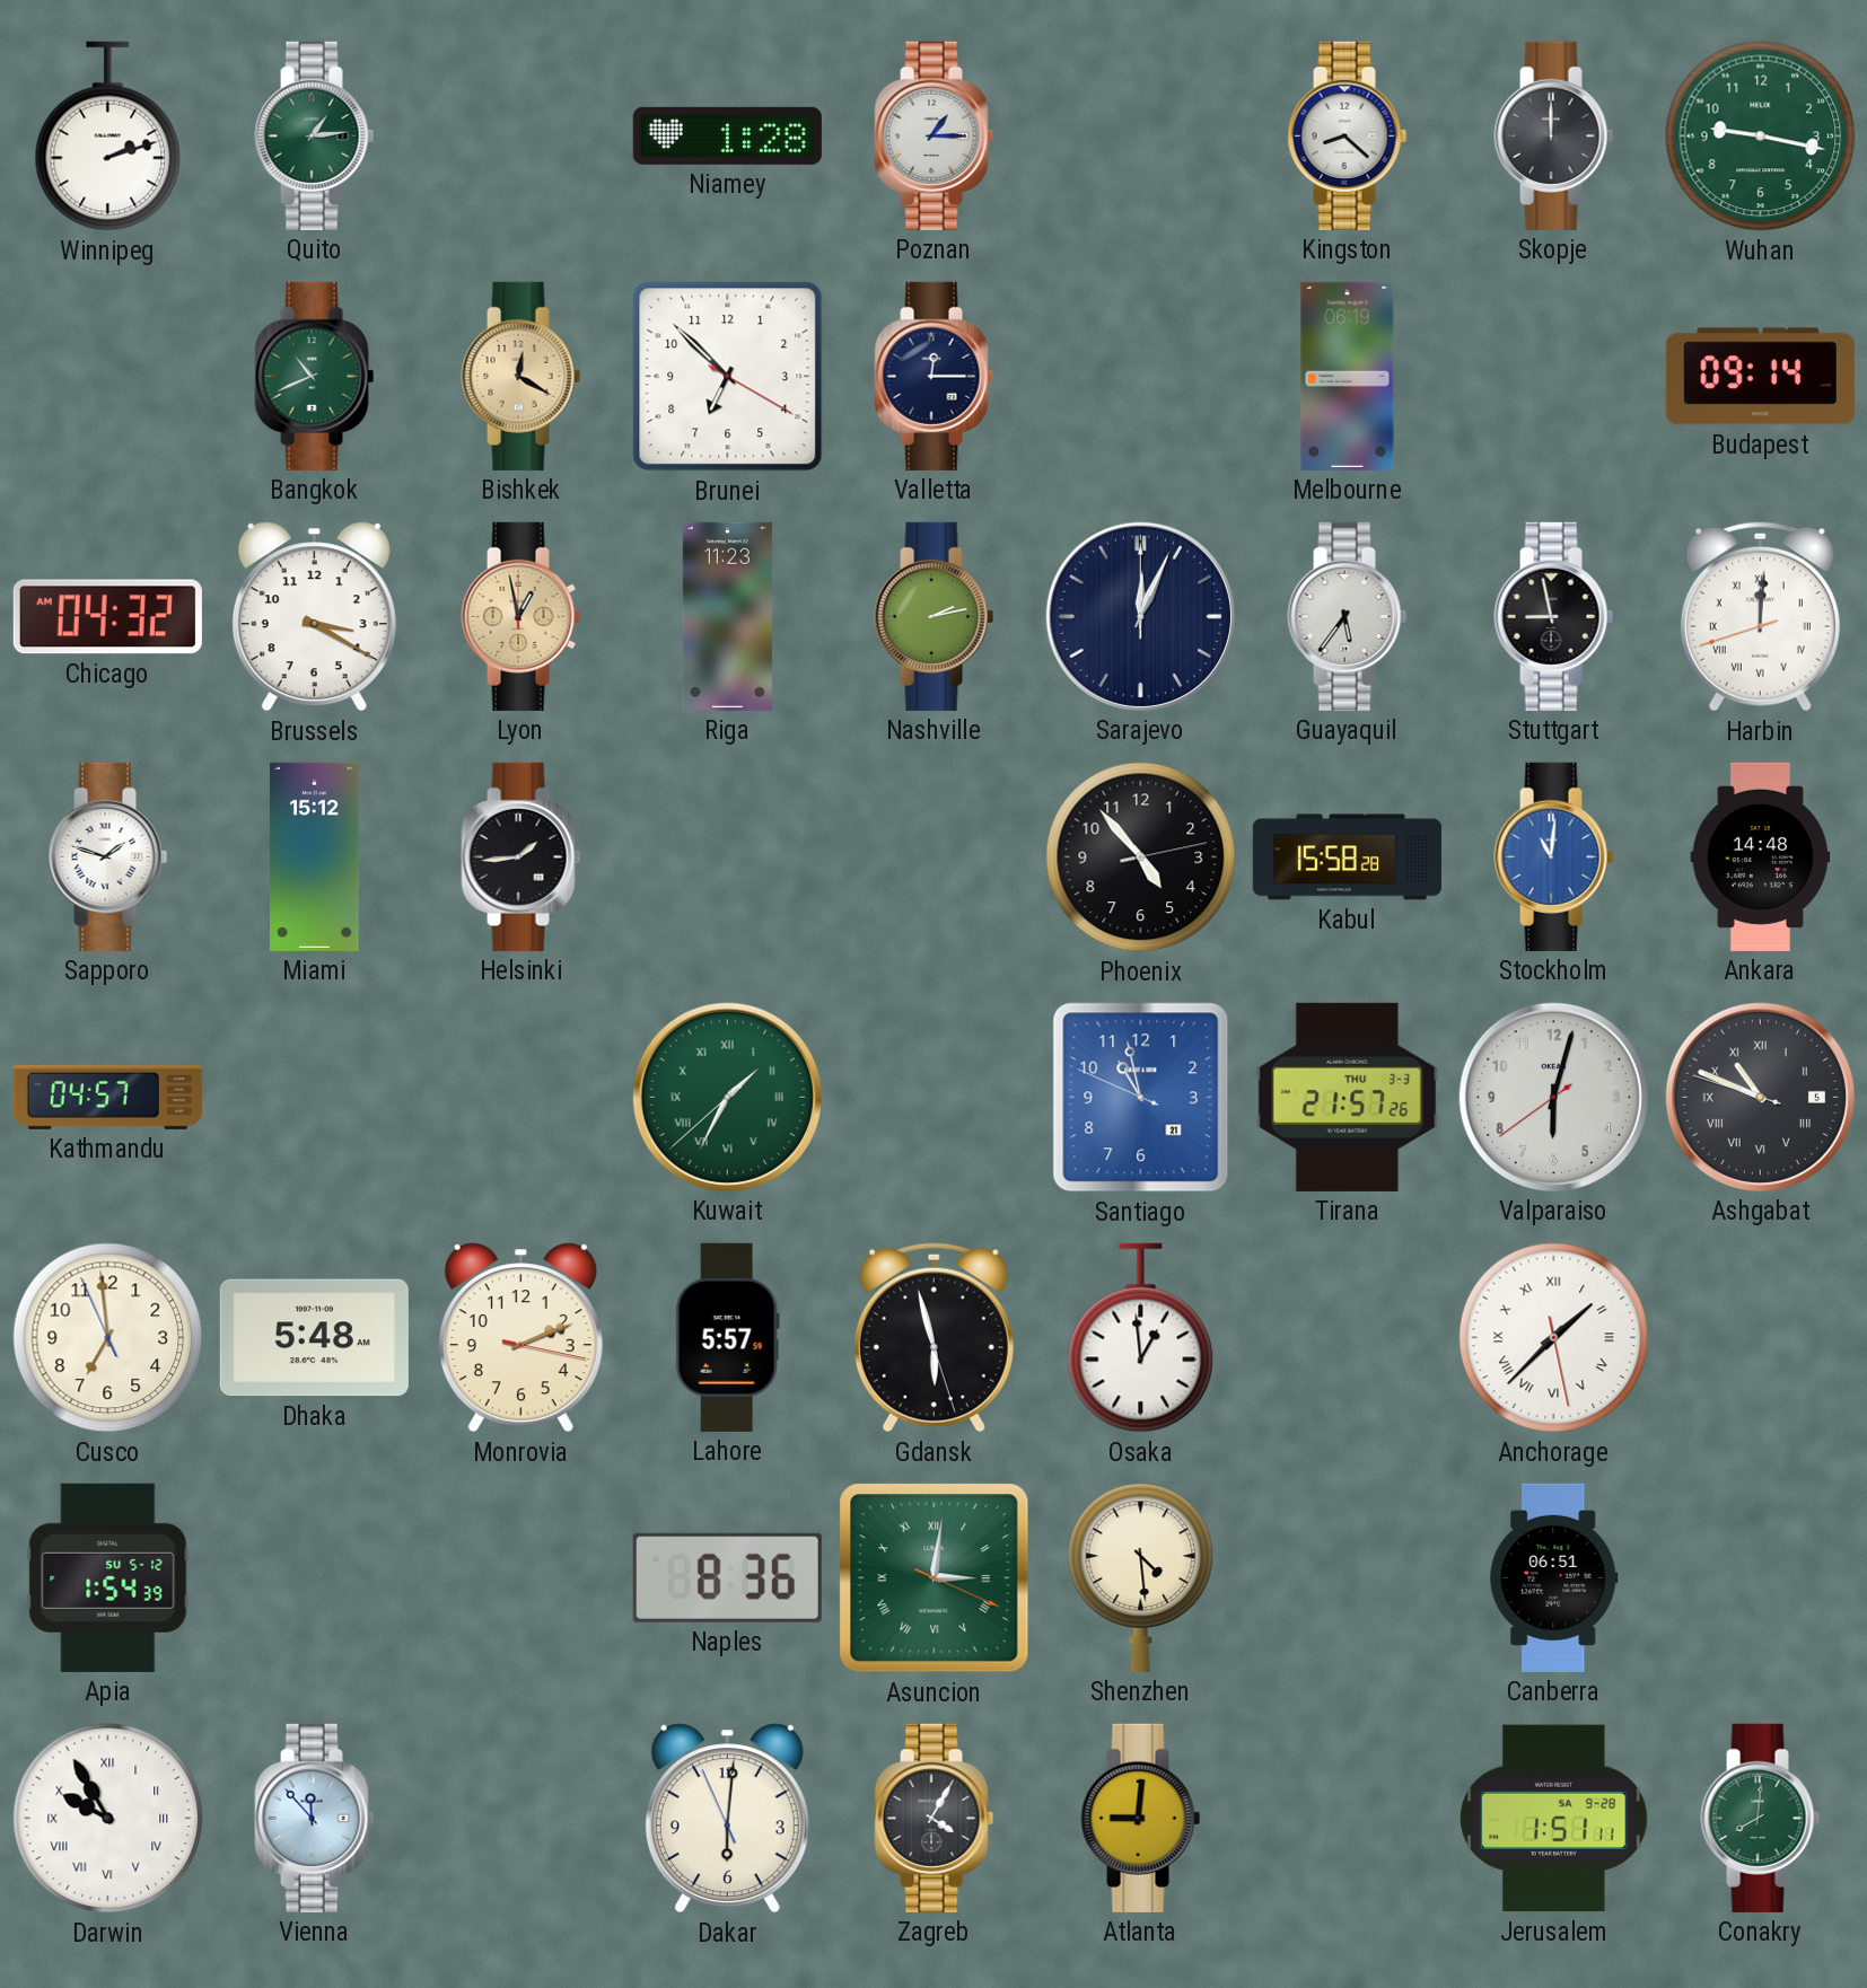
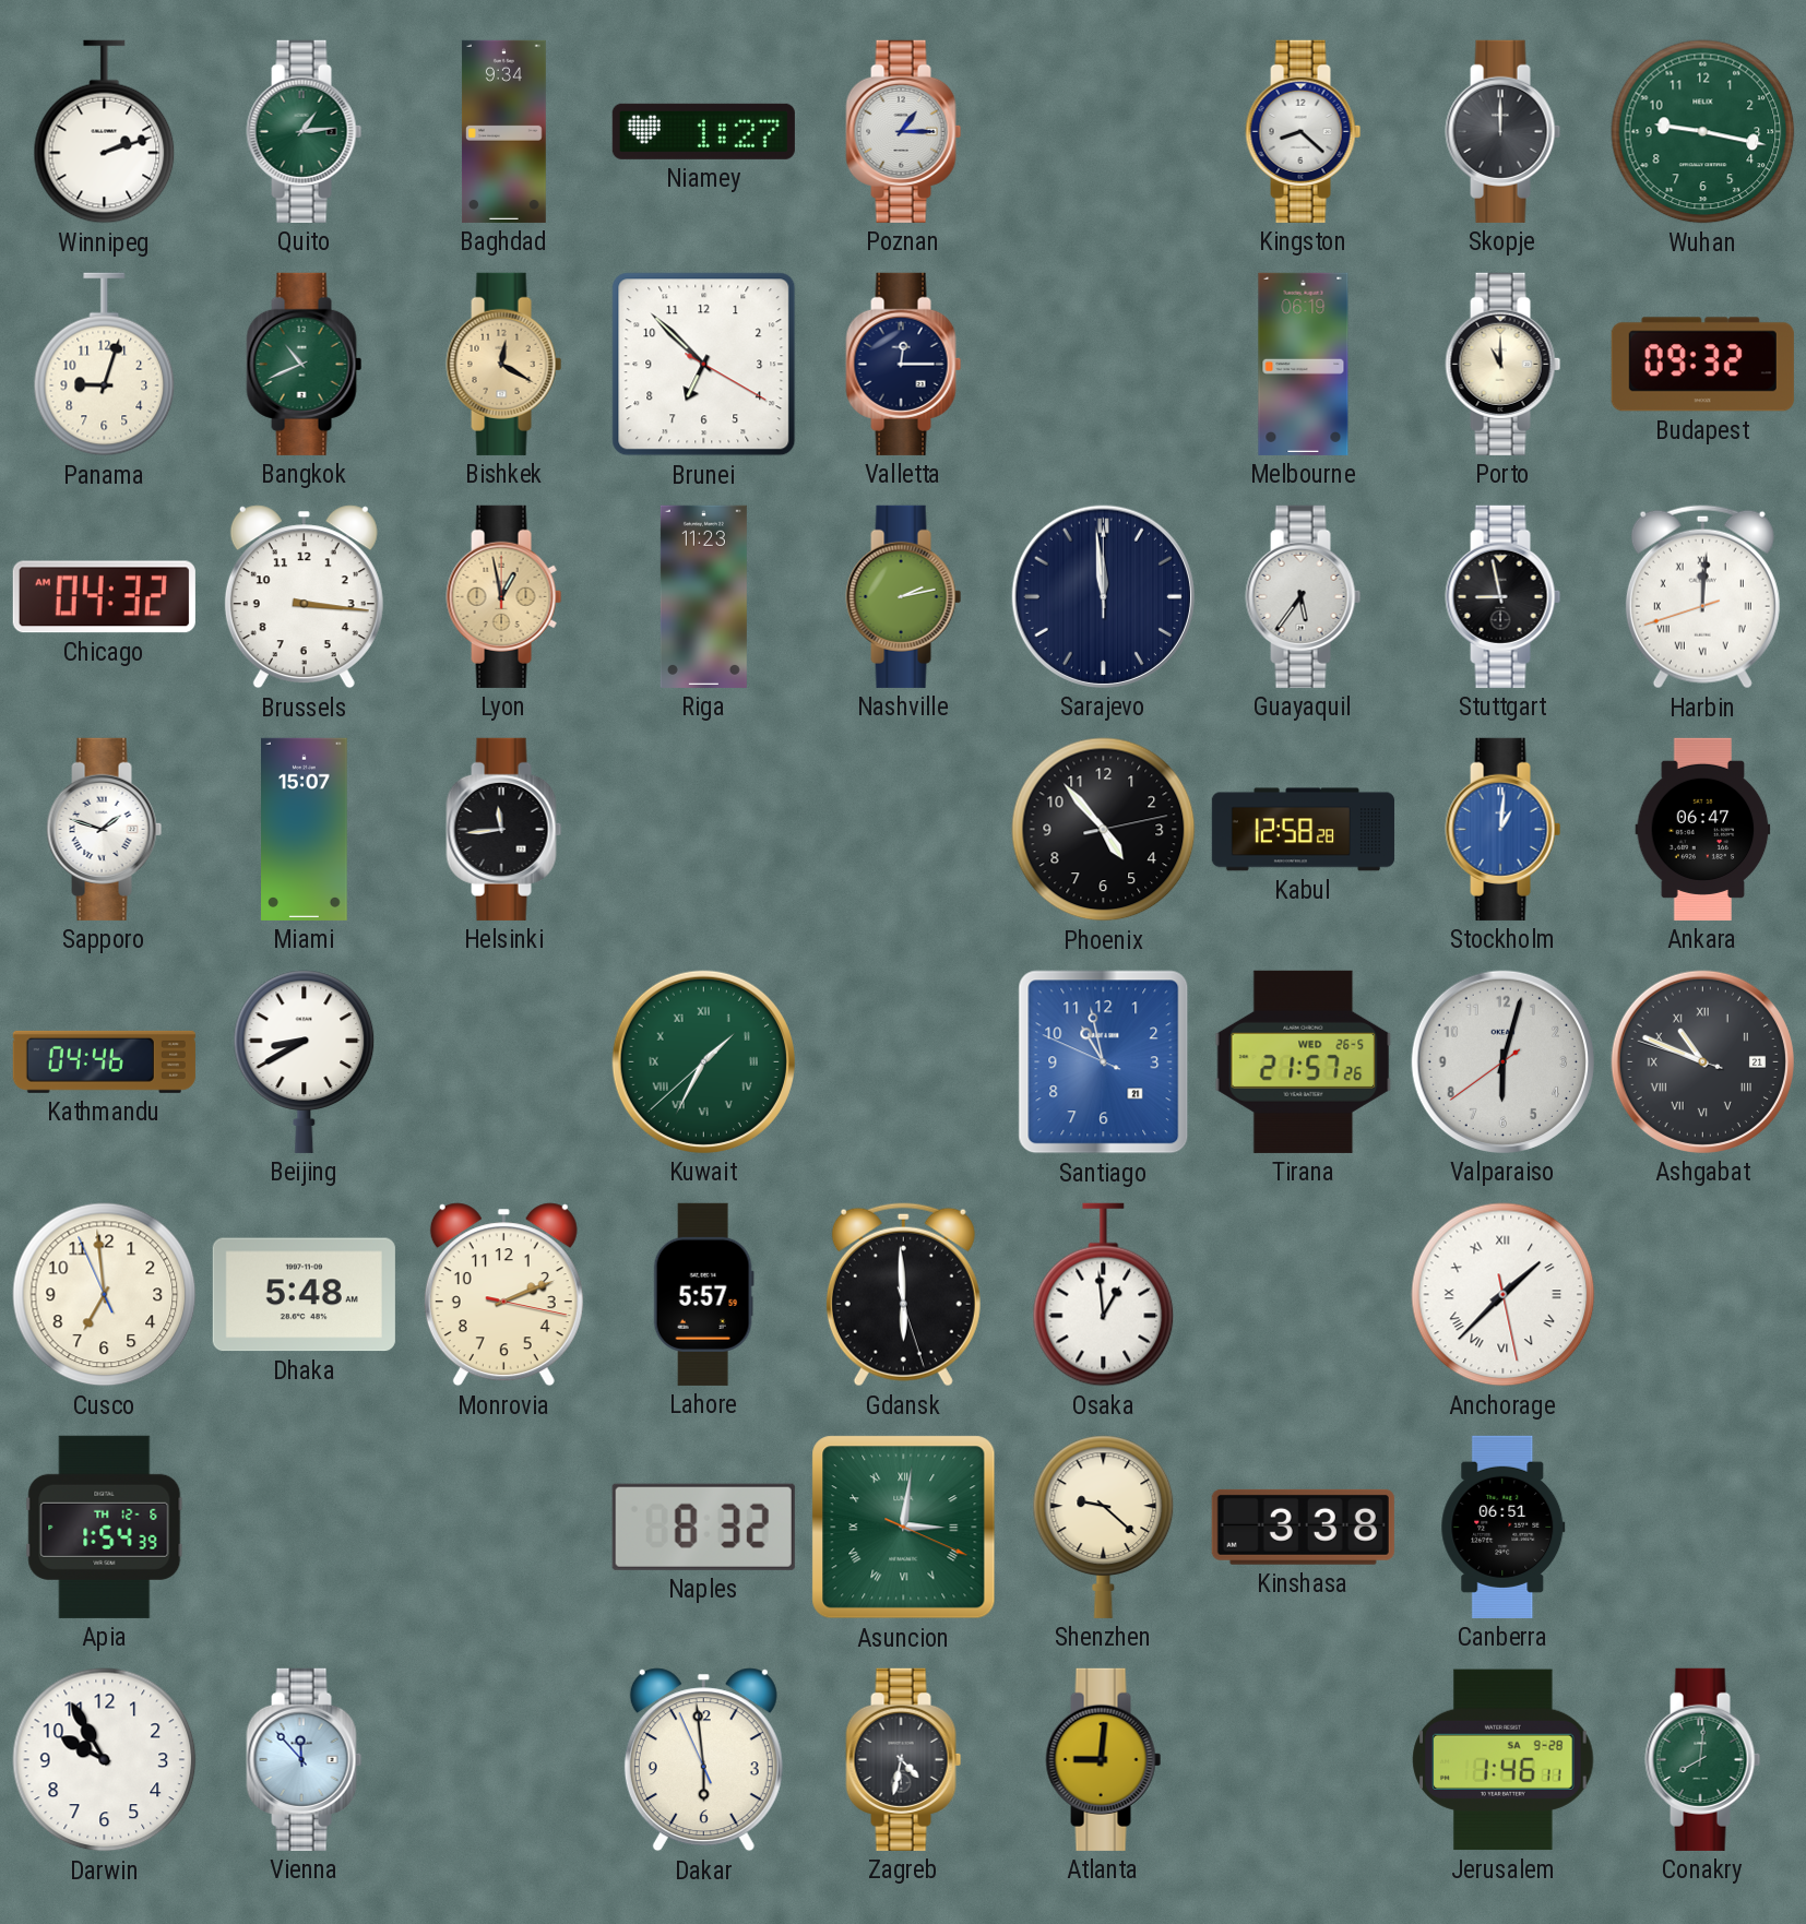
Baghdad: none -> 9:34
Niamey: 1:28 -> 1:27
Panama: none -> 9:03
Porto: none -> 11:00
Budapest: 09:14 -> 09:32
Brussels: 3:20 -> 3:16
Sarajevo: 12:04 -> 11:59
Miami: 15:12 -> 15:07
Helsinki: 1:44 -> 11:44
Kabul: 15:58 -> 12:58
Stockholm: 11:01 -> 1:01
Ankara: 14:48 -> 06:47
Kathmandu: 04:57 -> 04:46
Beijing: none -> 8:40
Tirana date: THU 3-3 -> WED 26-5
Ashgabat date: 5 -> 21
Gdansk: 5:57 -> 5:59
Apia date: SU 5-12 -> TH 12-6
Naples: 8:36 -> 8:32
Shenzhen: 4:29 -> 9:22
Kinshasa: none -> 3:38
Darwin numerals: Roman -> Arabic
Dakar: 6:00 -> 5:58
Zagreb: 4:05 -> 4:32
Jerusalem: 1:51 -> 1:46
